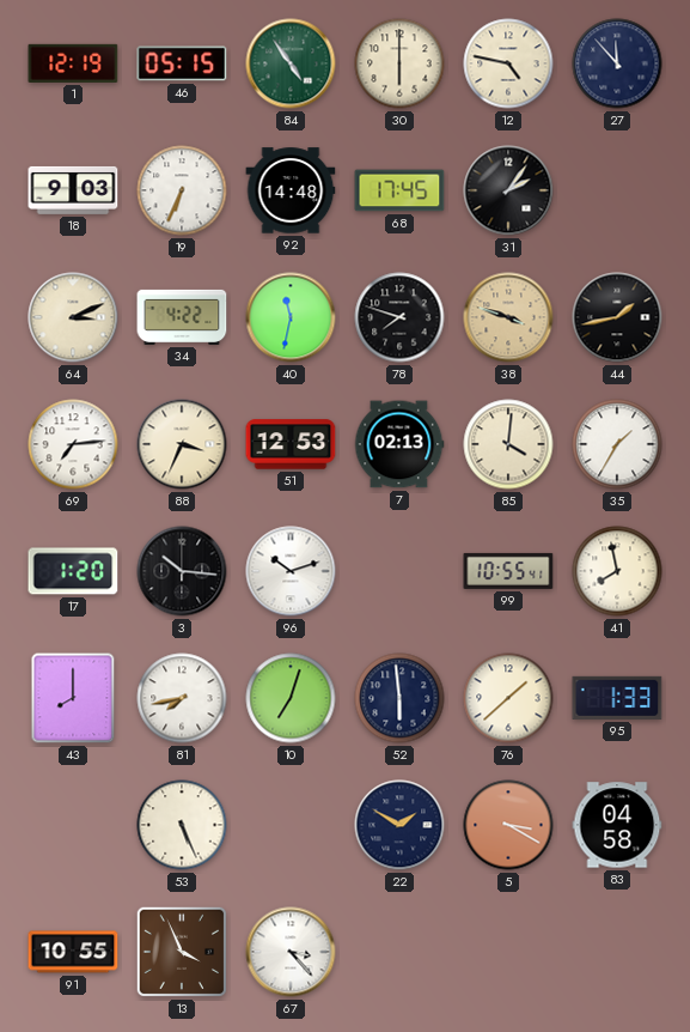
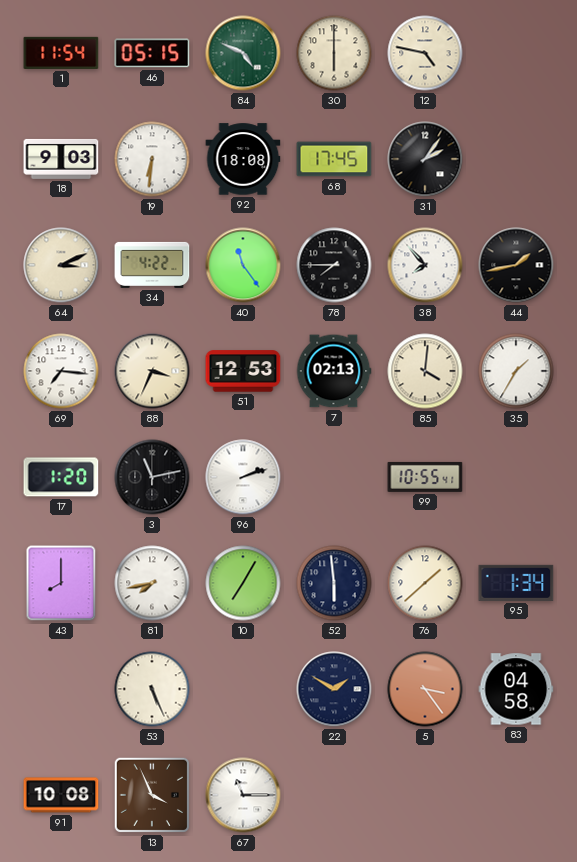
1: 12:19 -> 11:54
84: 4:54 -> 4:49
27: 11:53 -> none
19: 6:34 -> 6:31
92: 14:48 -> 18:08
40: 11:32 -> 11:24
78: 7:48 -> 7:45
38: 3:48 -> 7:53
38 dial: champagne -> white
69: 7:14 -> 7:16
3: 10:16 -> 11:13
96: 10:12 -> 2:12
41: 7:58 -> none
10: 7:03 -> 7:05
95: 1:33 -> 1:34
5: 3:20 -> 3:24
91: 10:55 -> 10:08
67: 3:23 -> 11:15
